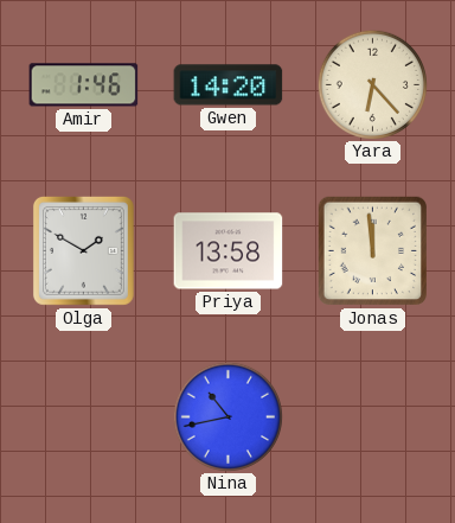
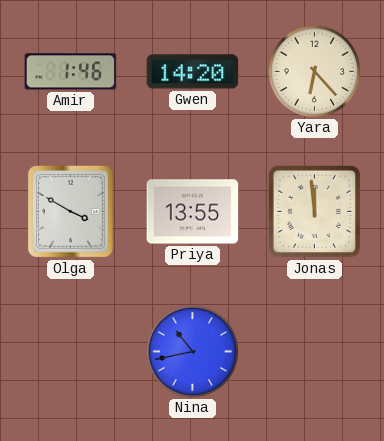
Olga: 1:50 -> 3:50
Priya: 13:58 -> 13:55
